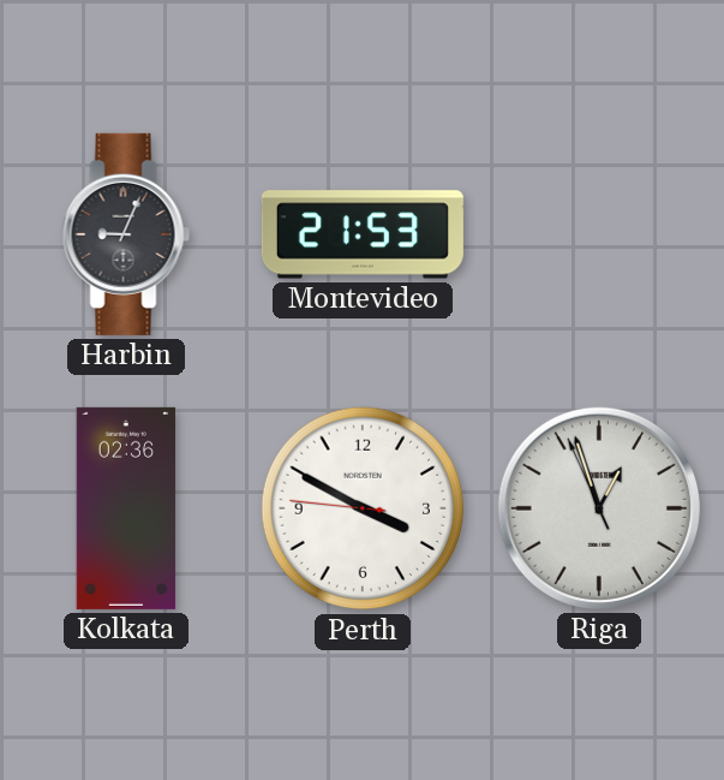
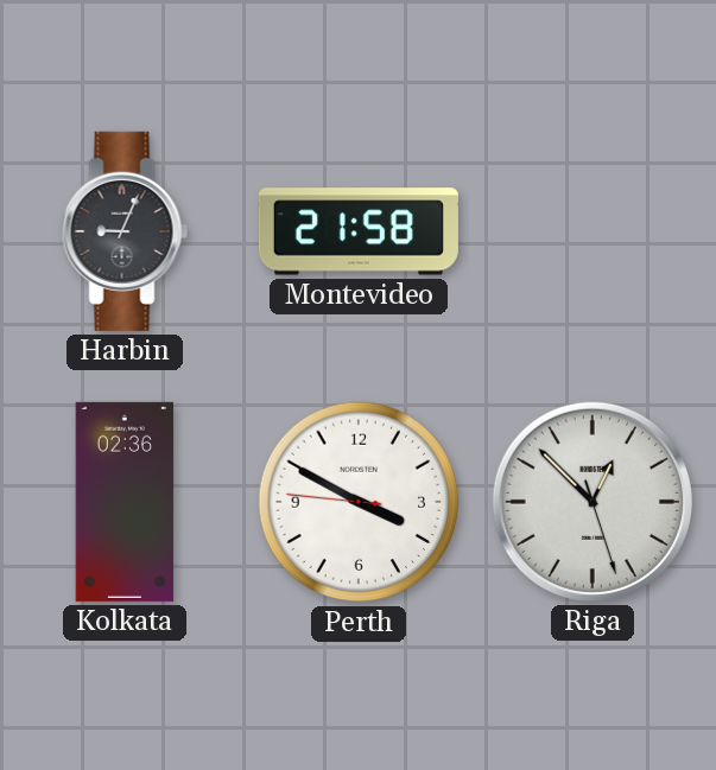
Montevideo: 21:53 -> 21:58
Riga: 12:56 -> 12:52
